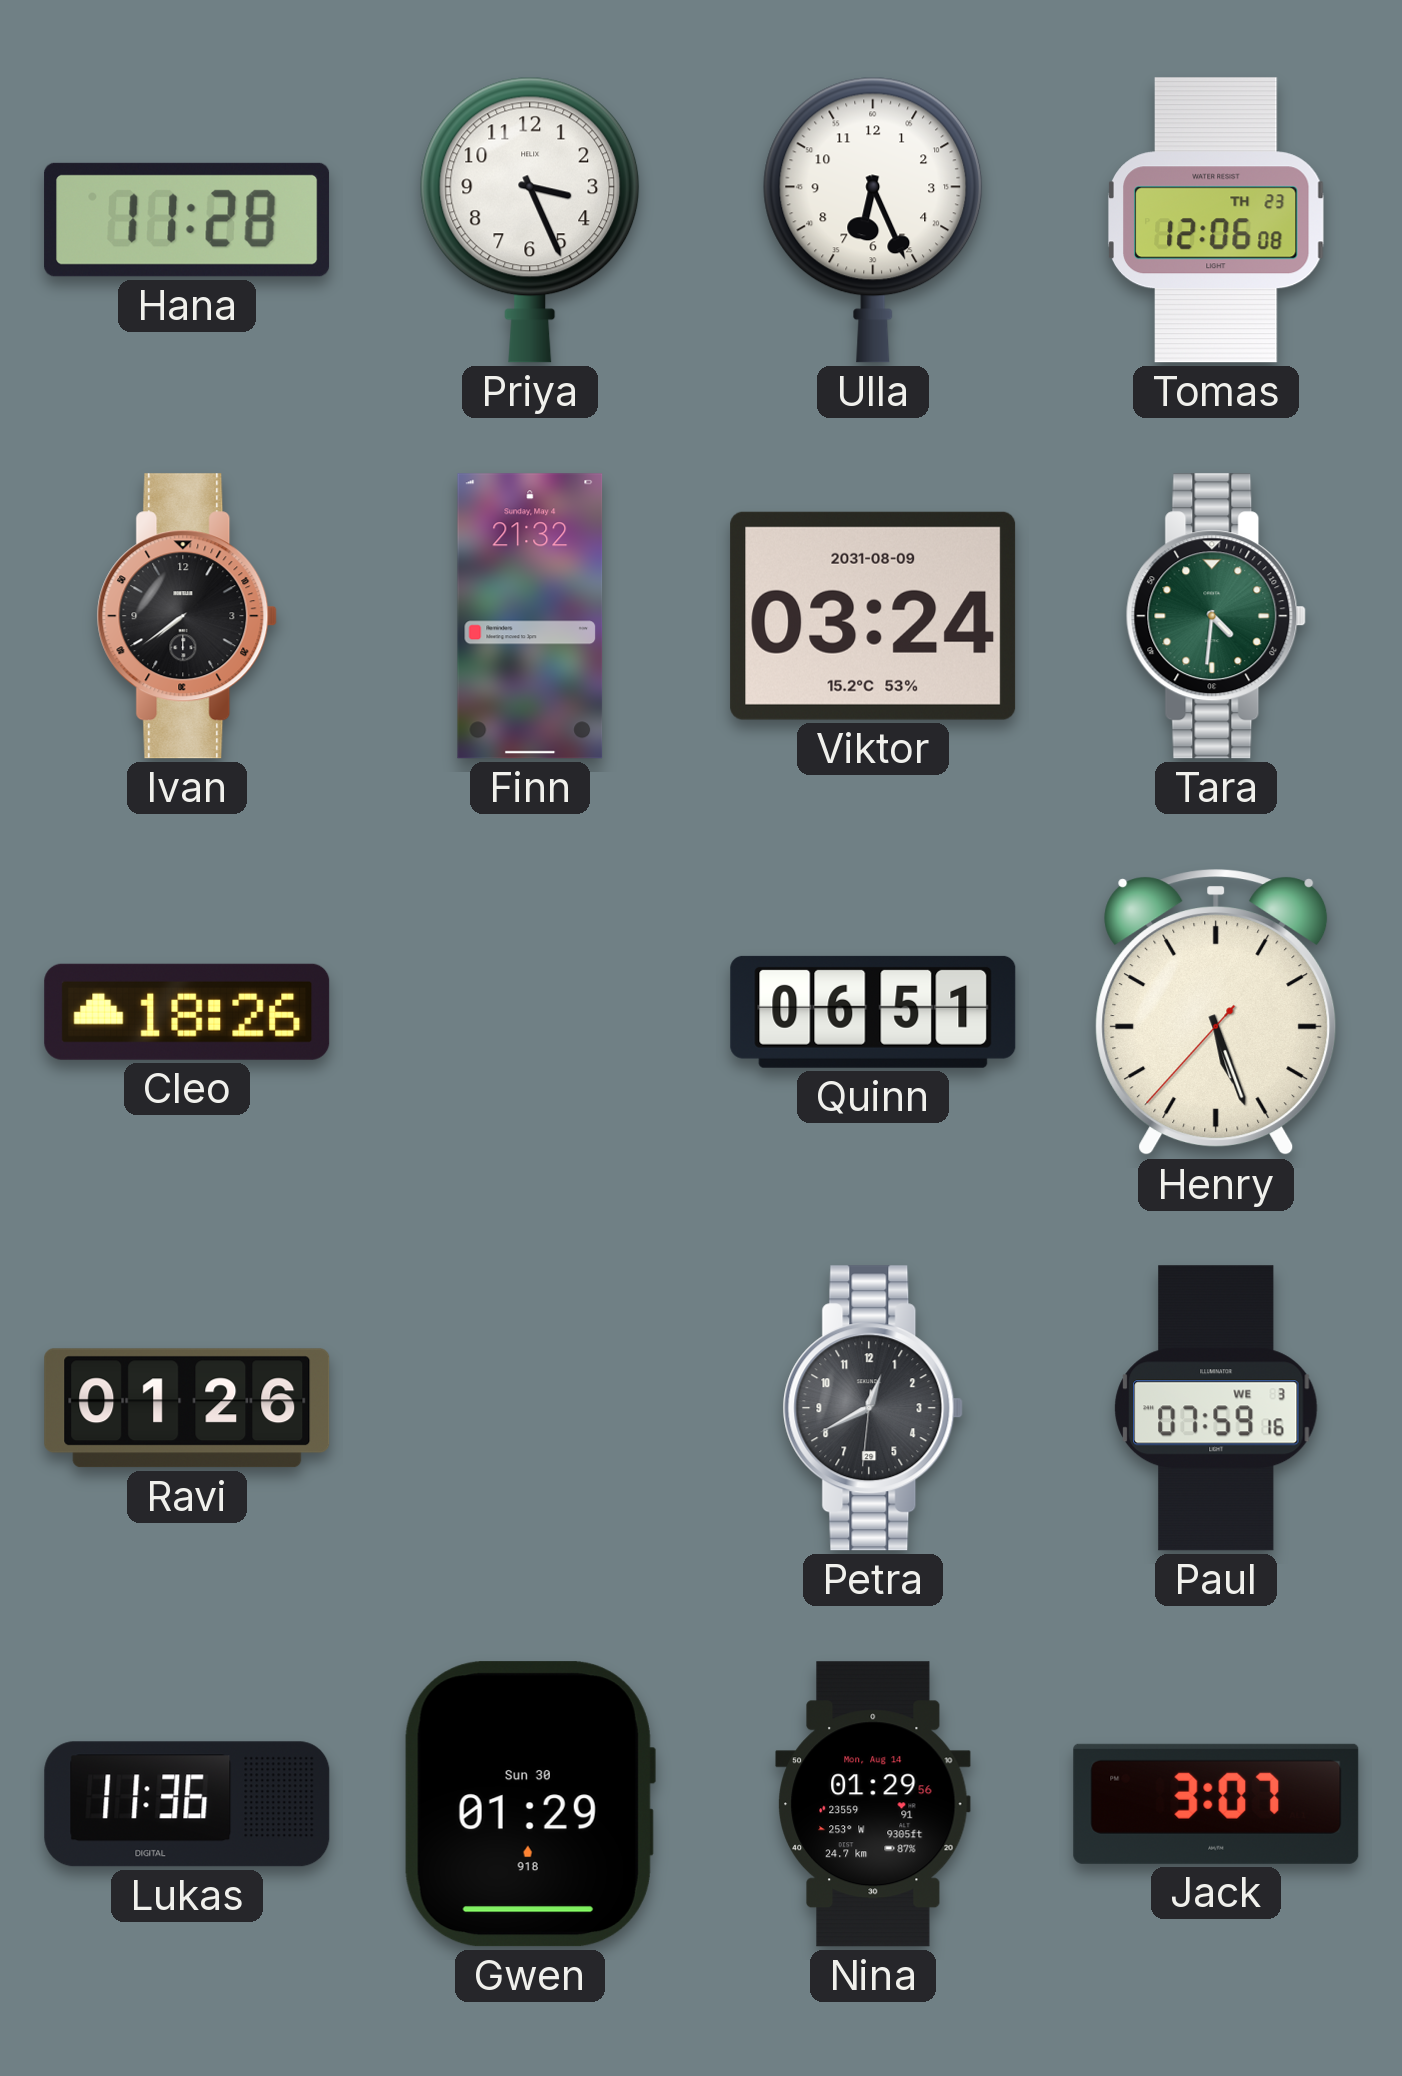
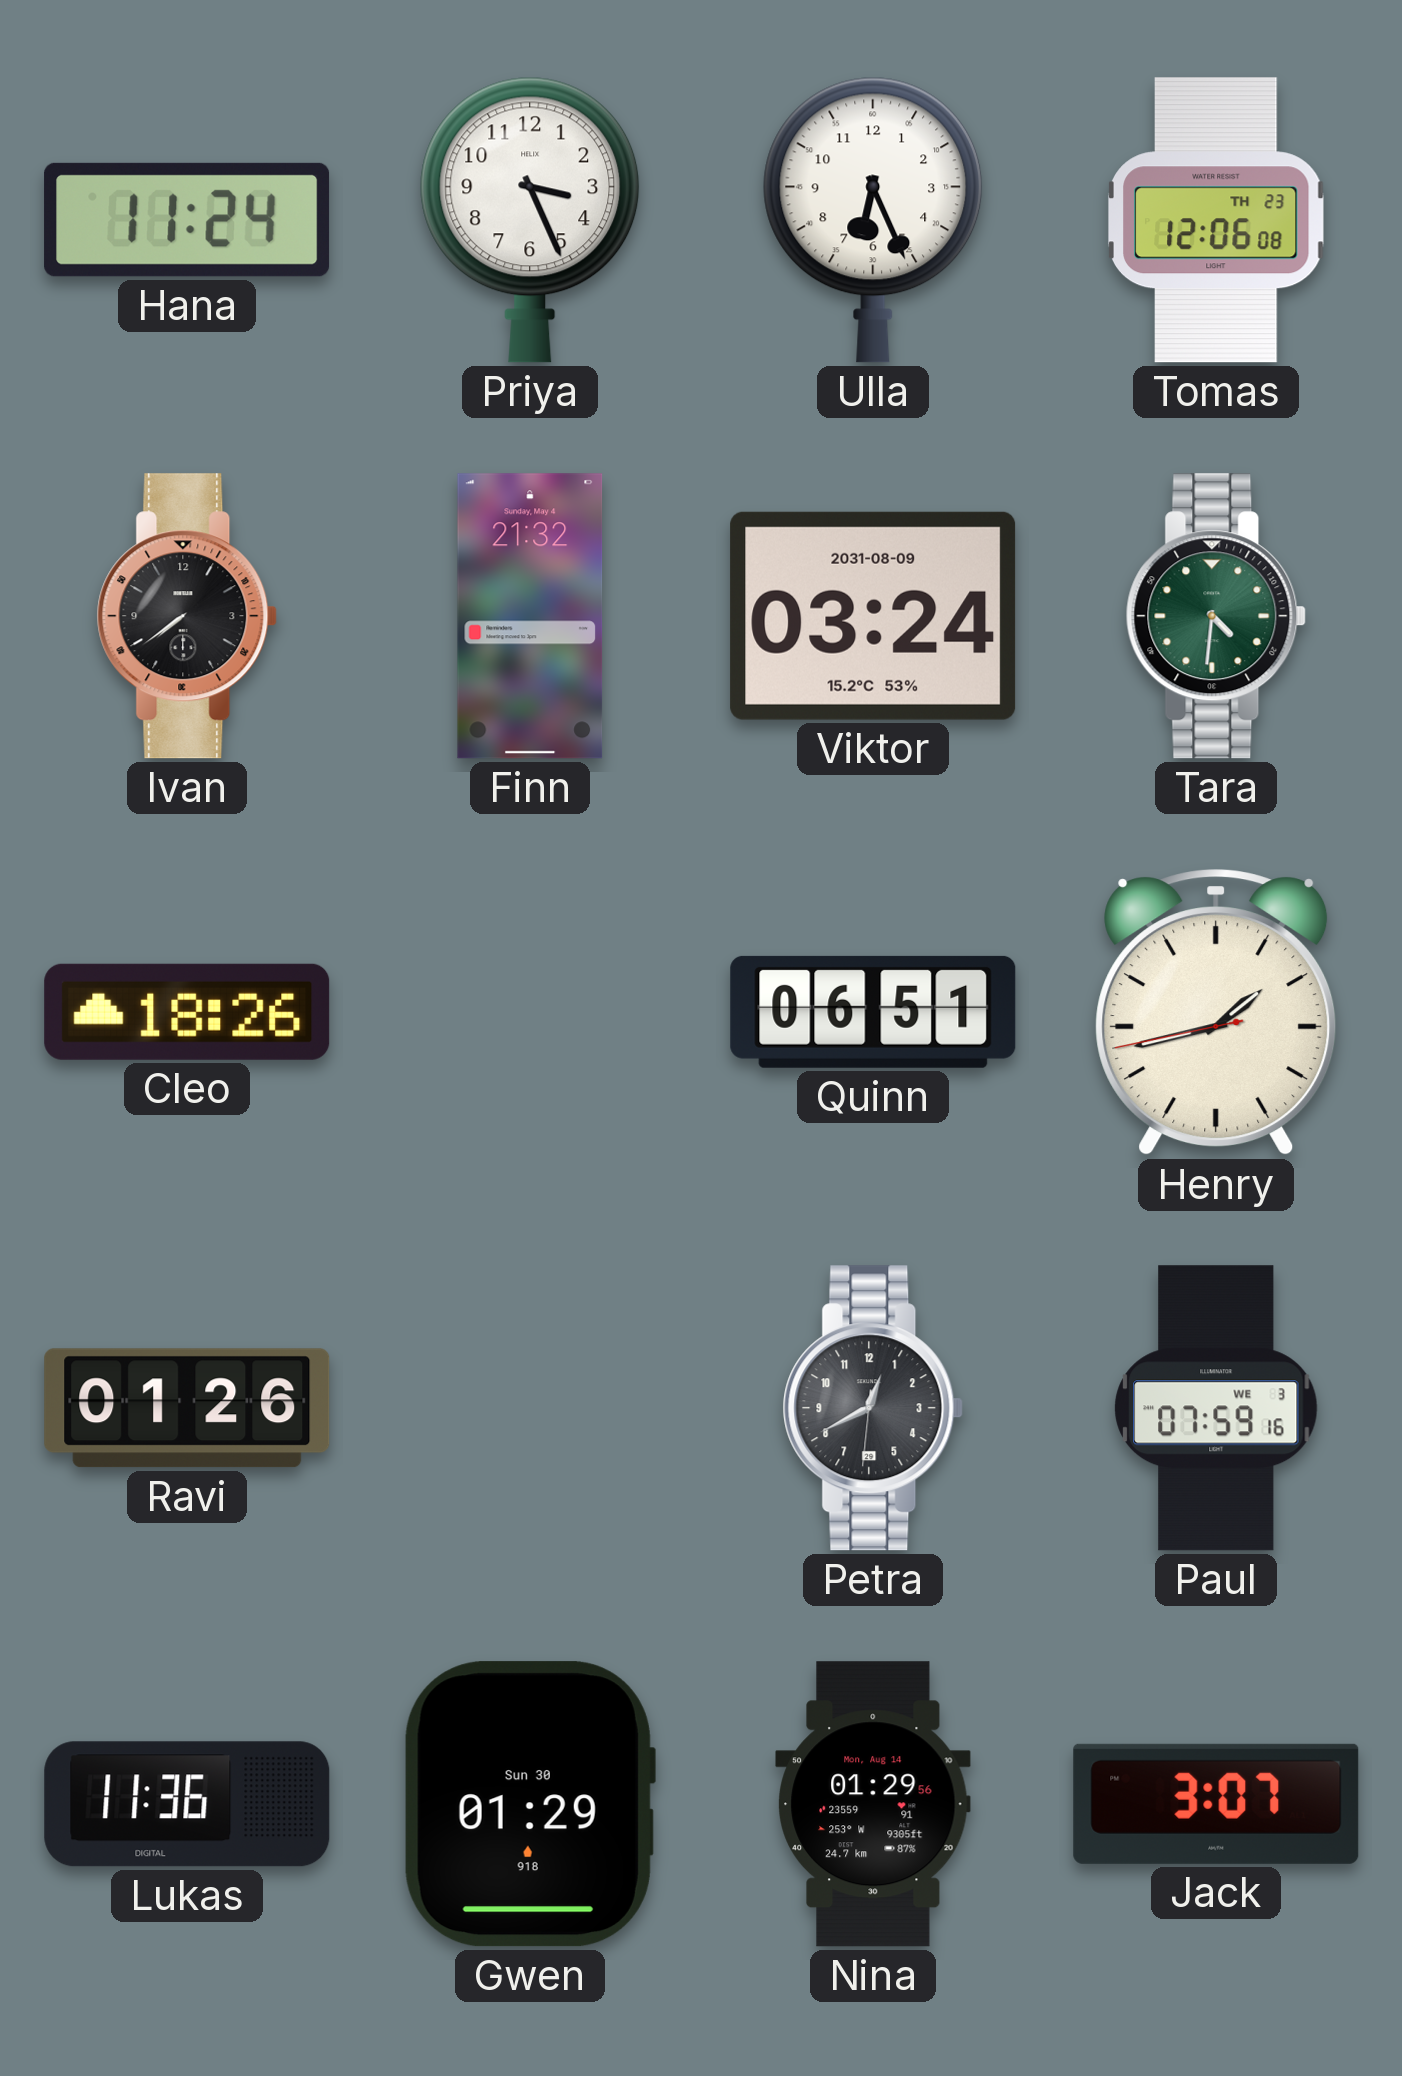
Hana: 11:28 -> 11:24
Henry: 5:26 -> 1:42
